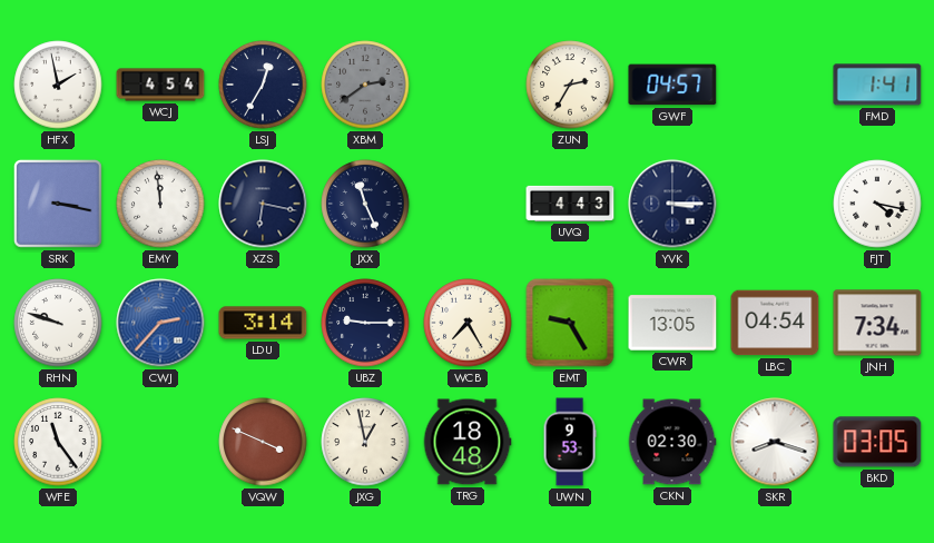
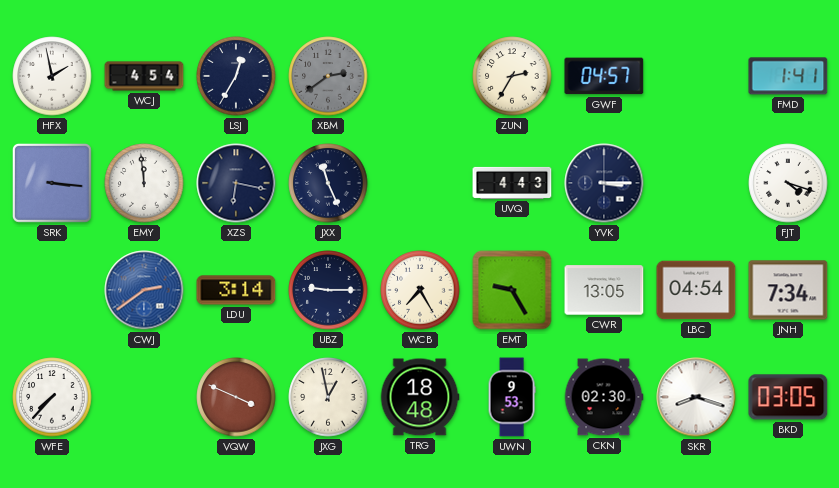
SRK: 3:17 -> 3:16
FJT: 4:17 -> 4:18
RHN: 9:48 -> none
CWJ: 2:37 -> 2:39
WFE: 11:24 -> 7:37
